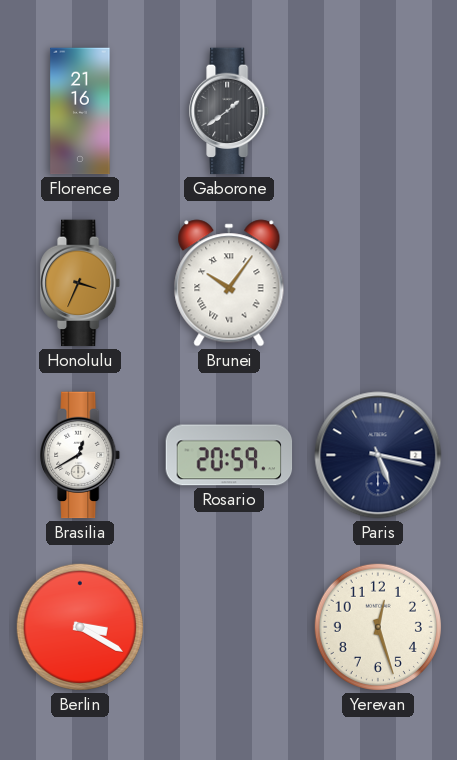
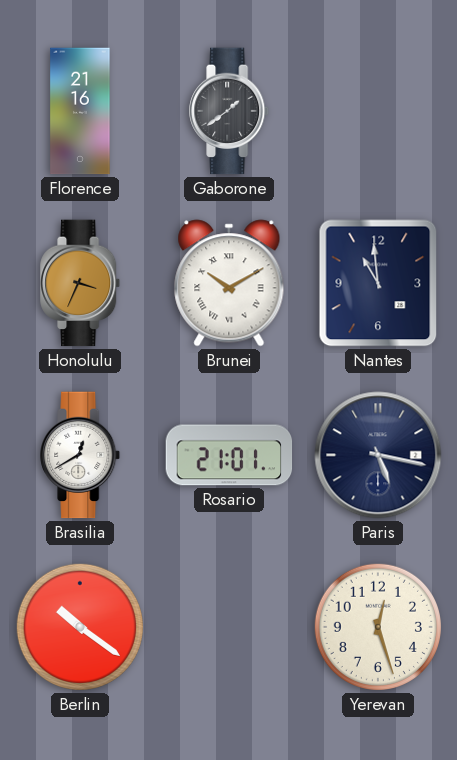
Brunei: 10:06 -> 10:10
Nantes: none -> 10:59
Rosario: 20:59 -> 21:01
Berlin: 3:20 -> 10:21
